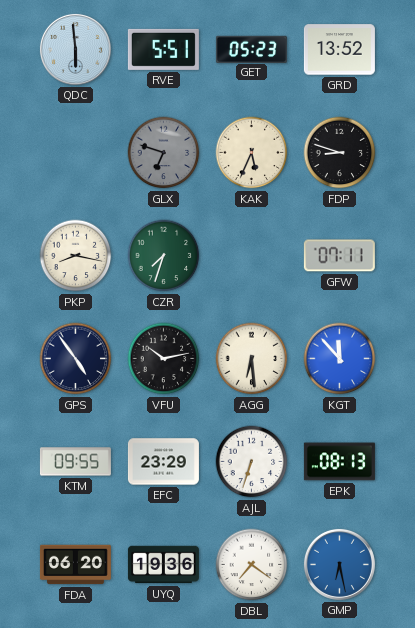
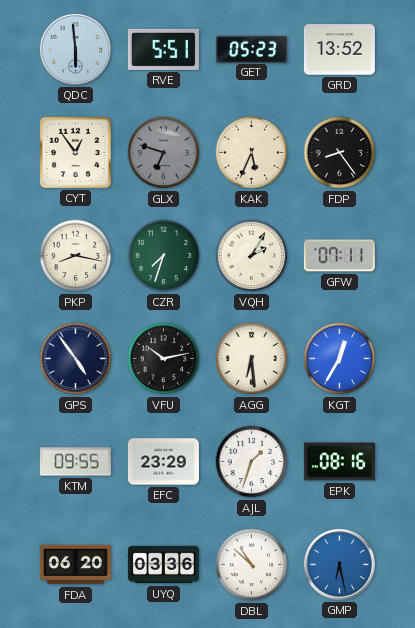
CYT: none -> 12:54
FDP: 8:48 -> 8:24
VQH: none -> 2:05
KGT: 11:53 -> 12:35
AJL: 6:33 -> 1:33
EPK: 08:13 -> 08:16
UYQ: 19:36 -> 03:36
DBL: 7:21 -> 10:52
